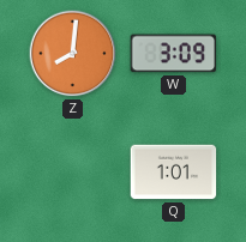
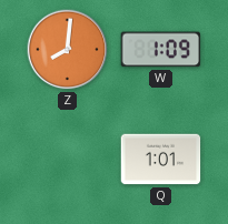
W: 3:09 -> 1:09
